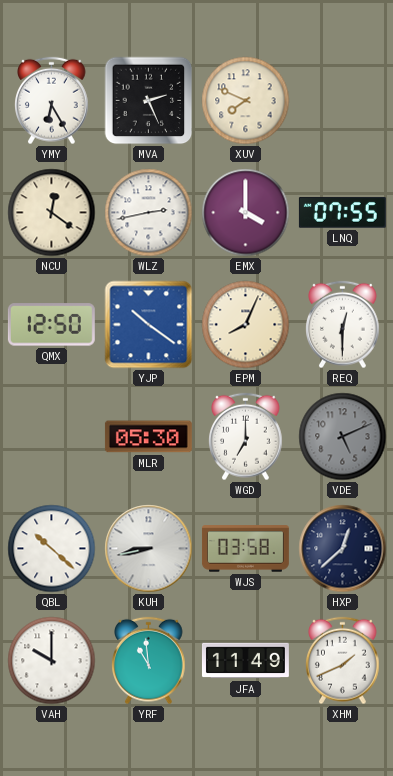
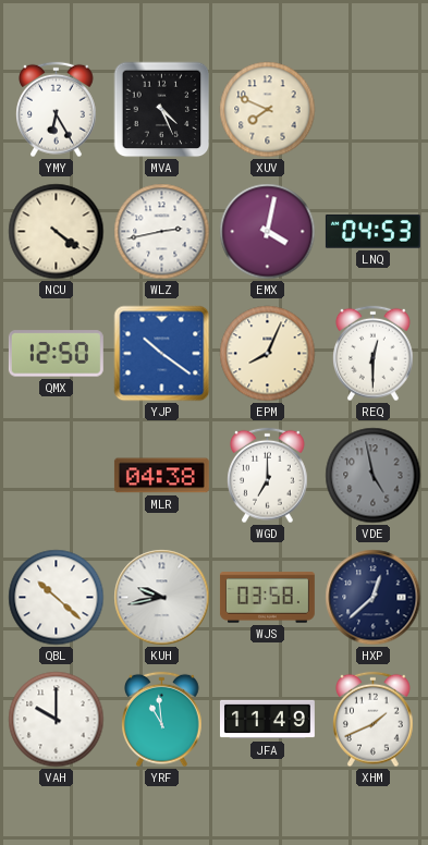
MVA: 2:26 -> 4:26
NCU: 12:21 -> 4:21
EMX: 4:00 -> 4:02
LNQ: 07:55 -> 04:53
MLR: 05:30 -> 04:38
VDE: 5:11 -> 4:58
KUH: 8:43 -> 9:43
